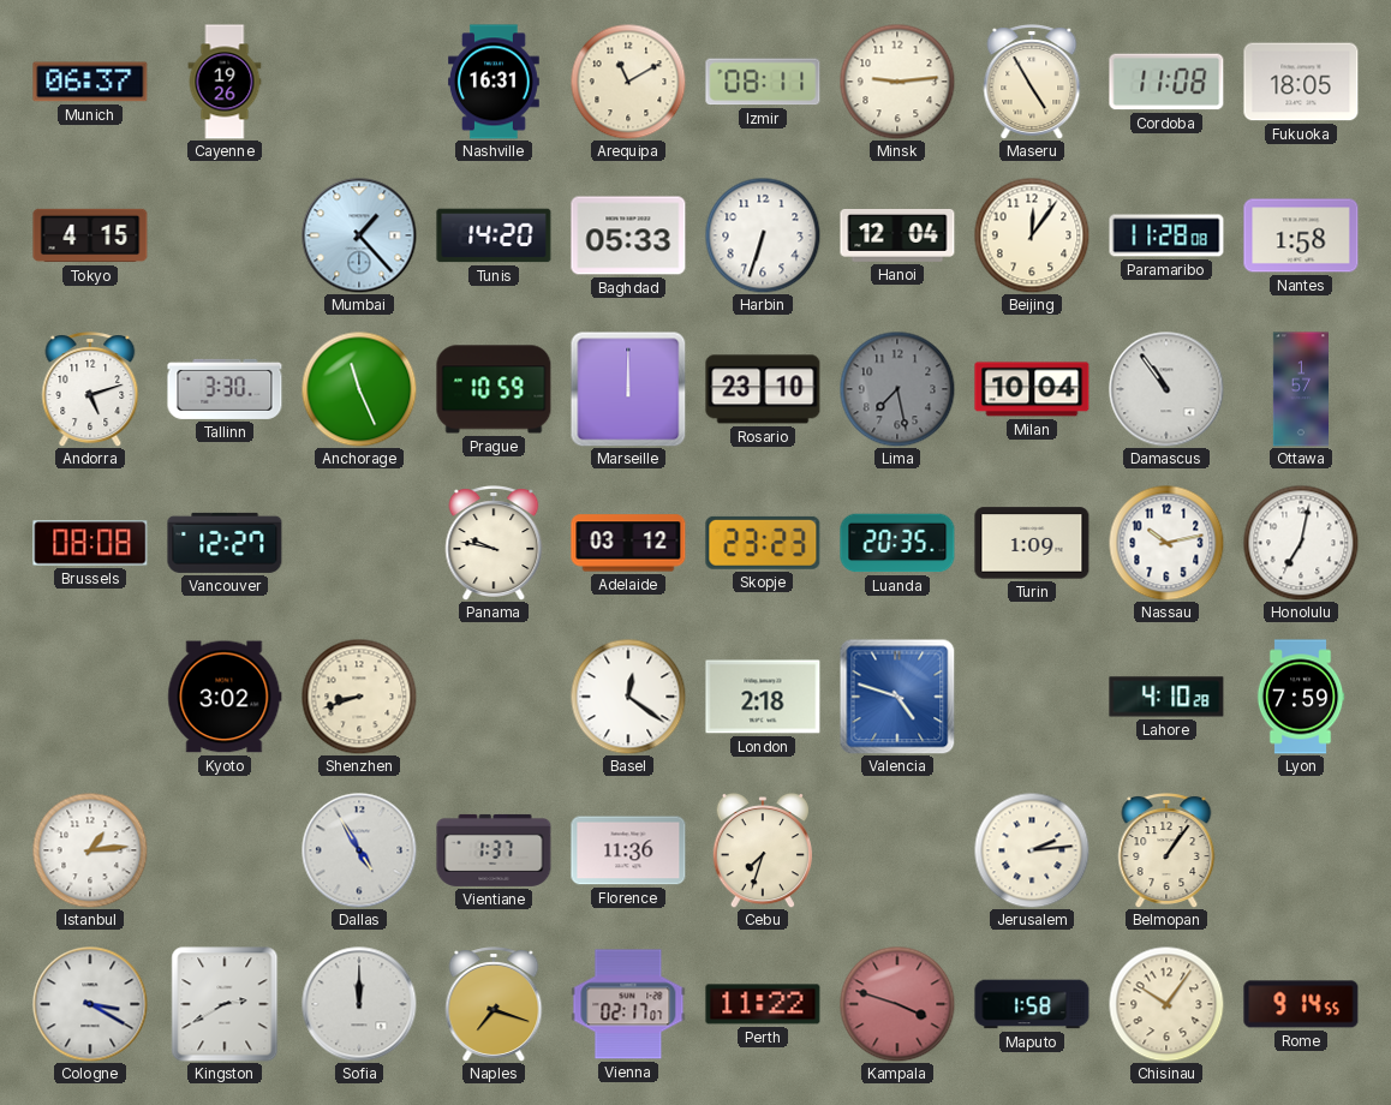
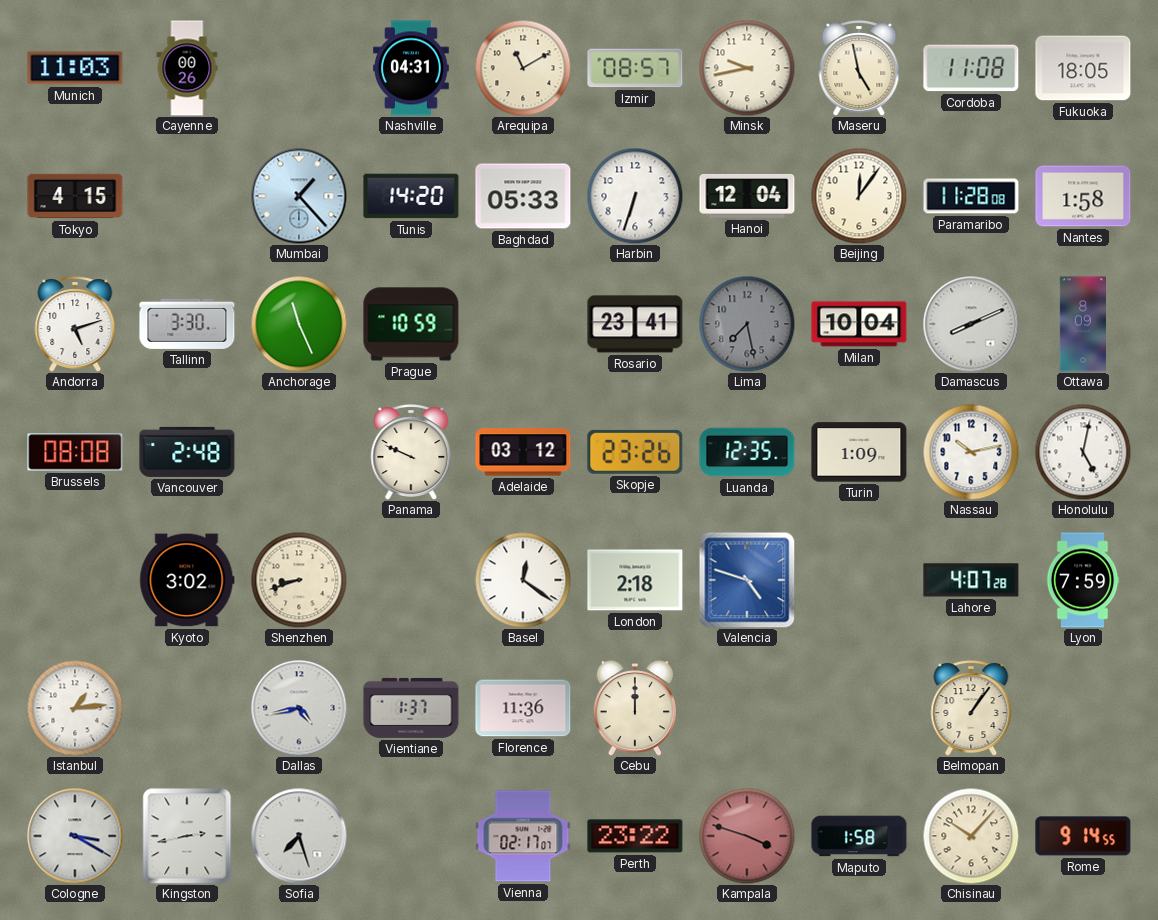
Munich: 06:37 -> 11:03
Cayenne: 19:26 -> 00:26
Nashville: 16:31 -> 04:31
Izmir: 08:11 -> 08:57
Minsk: 9:14 -> 9:43
Maseru: 4:55 -> 4:58
Marseille: 12:00 -> none
Rosario: 23:10 -> 23:41
Damascus: 10:54 -> 8:11
Ottawa: 1:57 -> 8:09
Vancouver: 12:27 -> 2:48
Panama: 9:47 -> 9:49
Skopje: 23:23 -> 23:26
Luanda: 20:35 -> 12:35
Honolulu: 7:02 -> 5:02
Lahore: 4:10 -> 4:07
Dallas: 4:55 -> 4:43
Cebu: 7:33 -> 12:00
Jerusalem: 2:14 -> none
Kingston: 2:40 -> 2:43
Sofia: 12:00 -> 7:27
Naples: 7:18 -> none
Perth: 11:22 -> 23:22
Chisinau: 10:06 -> 10:07
